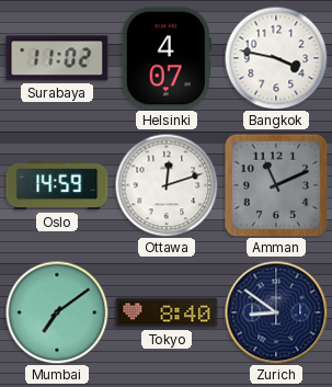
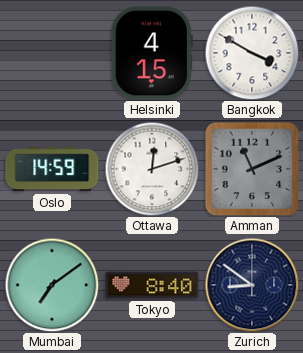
Surabaya: 11:02 -> none
Helsinki: 4:07 -> 4:15
Bangkok: 3:47 -> 3:50
